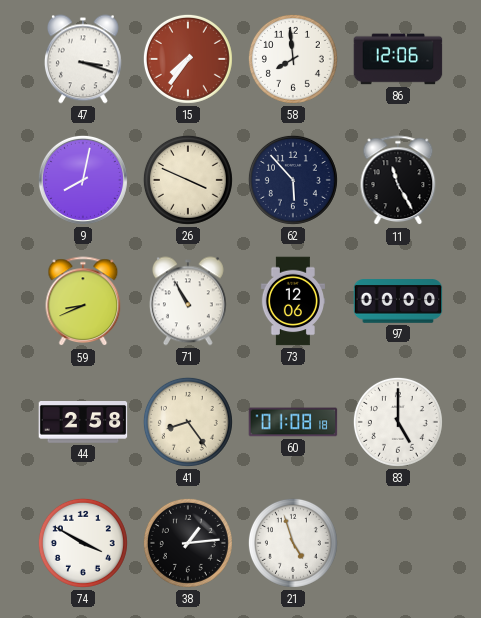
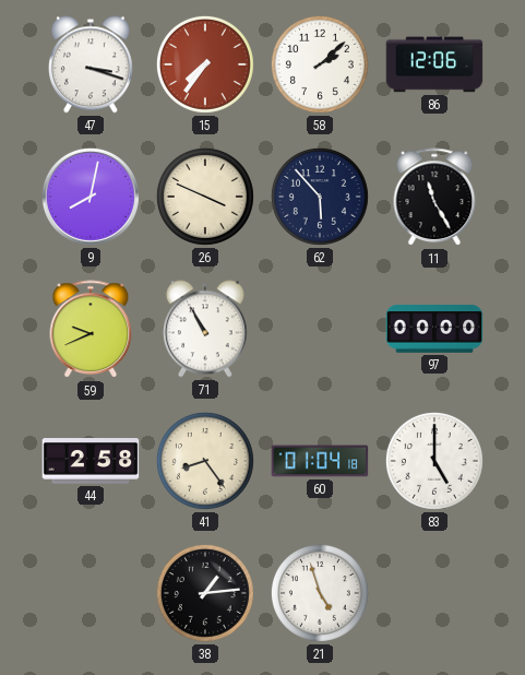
58: 7:59 -> 2:08
59: 8:41 -> 9:41
73: 12:06 -> none
60: 01:08 -> 01:04
74: 3:50 -> none
